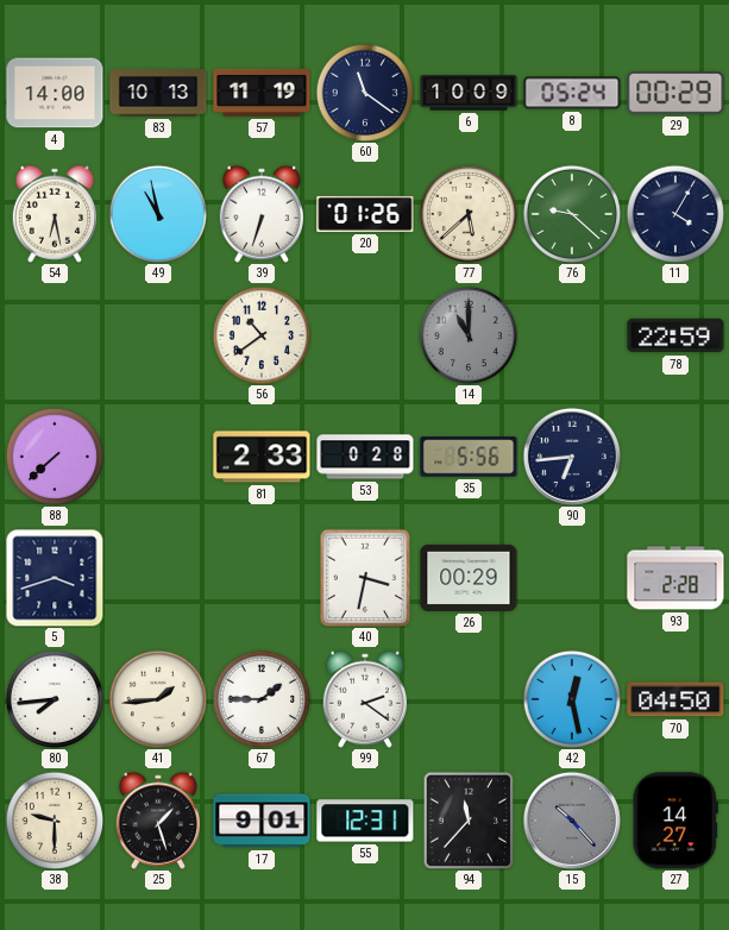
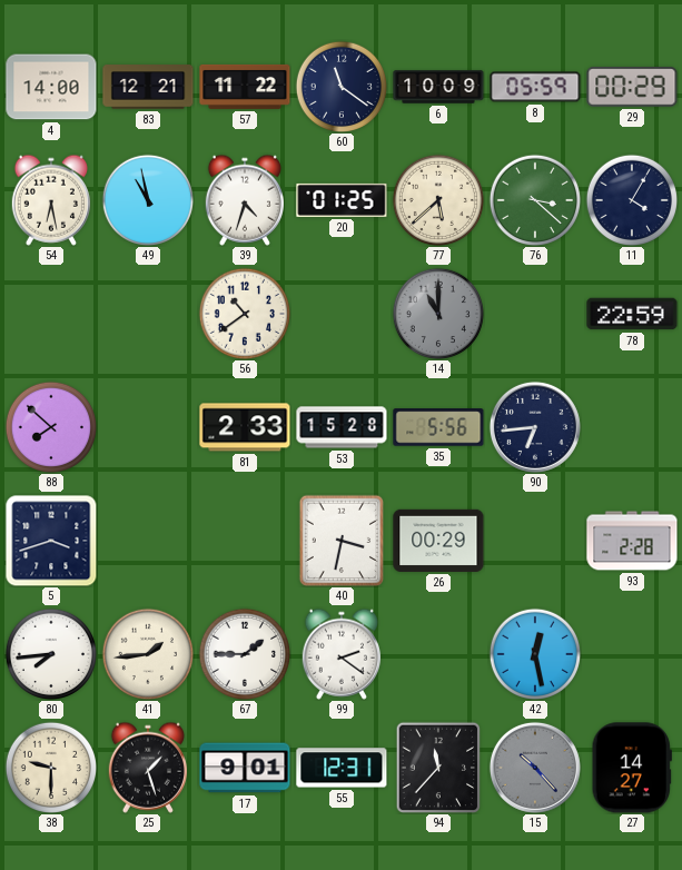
83: 10:13 -> 12:21
57: 11:19 -> 11:22
8: 05:24 -> 05:59
39: 6:33 -> 4:33
20: 01:26 -> 01:25
76: 9:22 -> 3:22
88: 7:38 -> 7:52
53: 0:28 -> 15:28
70: 04:50 -> none
